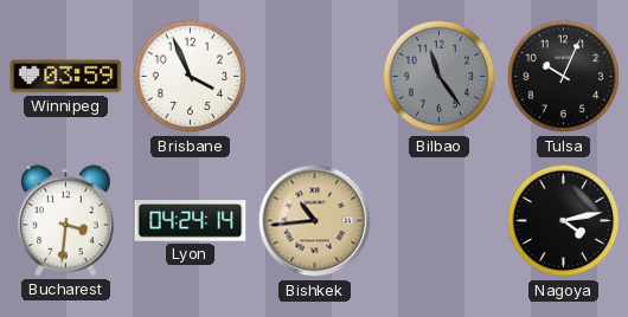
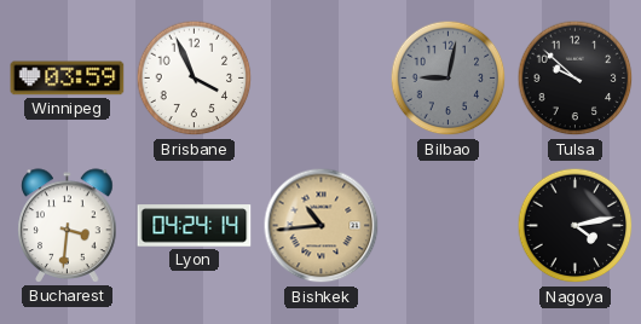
Bilbao: 11:24 -> 9:02
Tulsa: 10:04 -> 9:52
